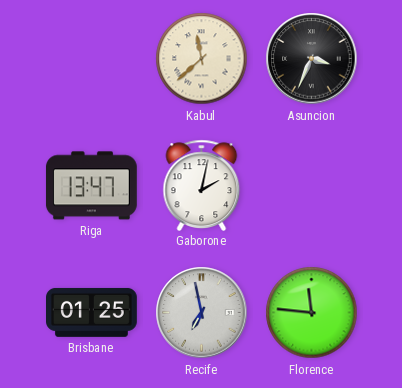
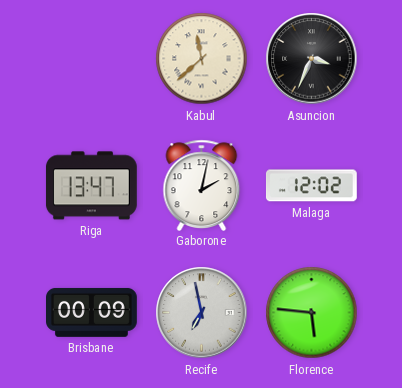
Malaga: none -> 12:02
Brisbane: 01:25 -> 00:09
Florence: 11:46 -> 5:46
